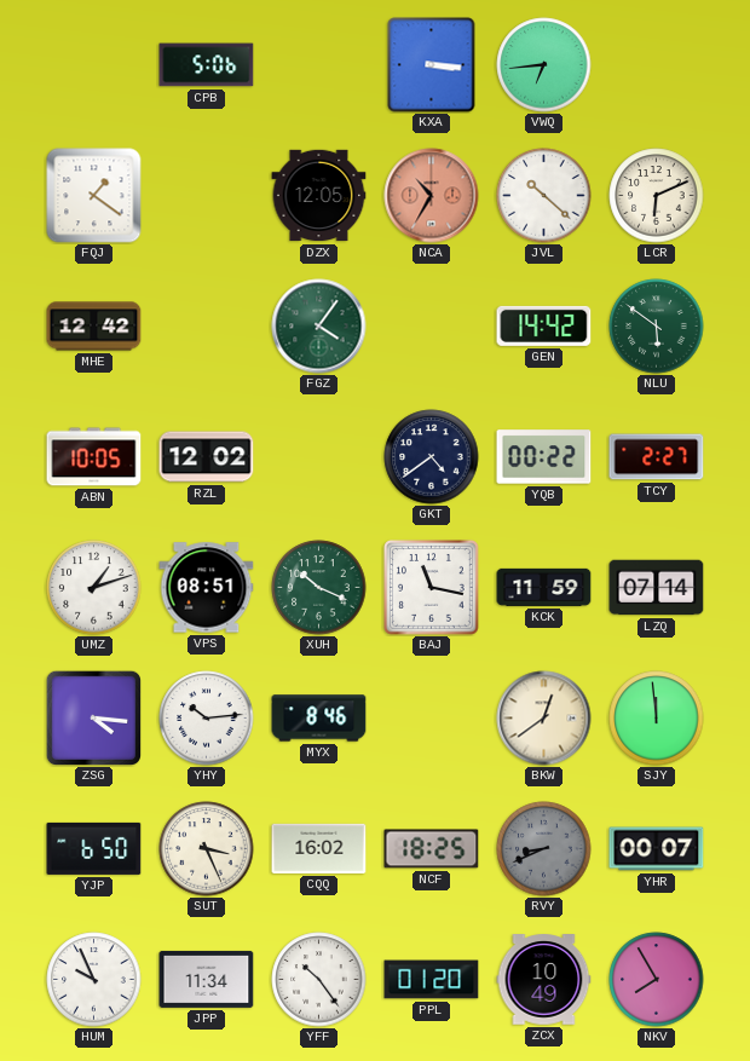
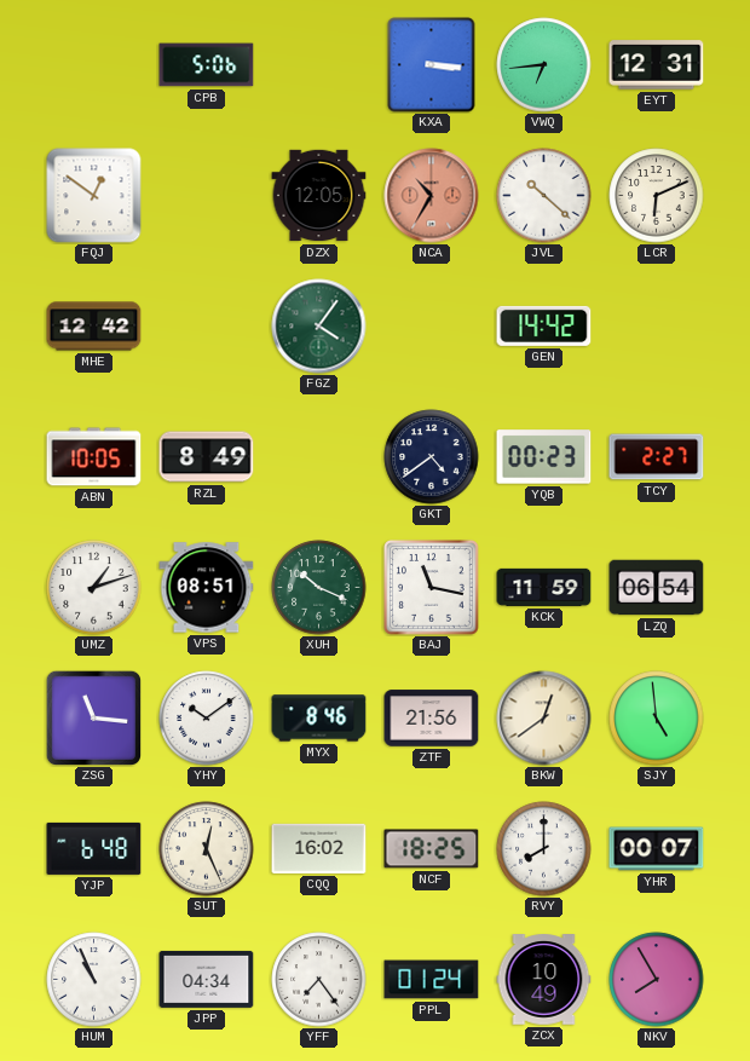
EYT: none -> 12:31
FQJ: 1:21 -> 12:51
NLU: 5:51 -> none
RZL: 12:02 -> 8:49
YQB: 00:22 -> 00:23
LZQ: 07:14 -> 06:54
ZSG: 4:16 -> 11:16
YHY: 10:14 -> 10:09
ZTF: none -> 21:56
SJY: 11:59 -> 4:59
YJP: 6:50 -> 6:48
SUT: 3:26 -> 12:26
RVY: 8:41 -> 8:00
RVY dial: grey -> white
HUM: 9:56 -> 10:56
JPP: 11:34 -> 04:34
YFF: 10:24 -> 7:24
PPL: 01:20 -> 01:24
